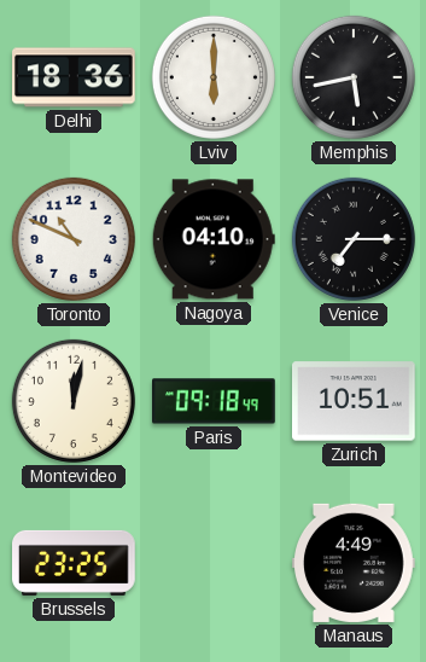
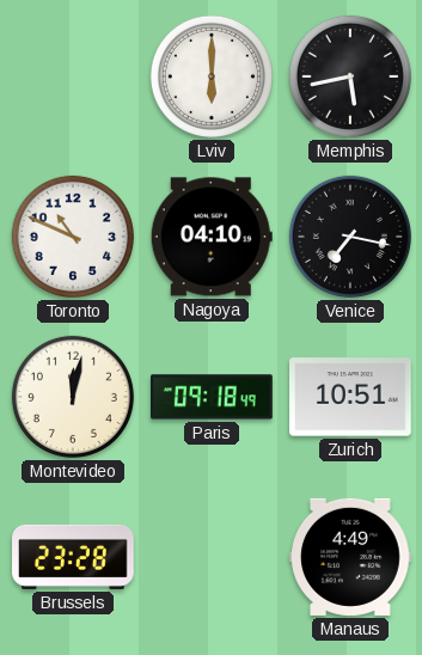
Delhi: 18:36 -> none
Venice: 7:15 -> 7:17
Brussels: 23:25 -> 23:28
